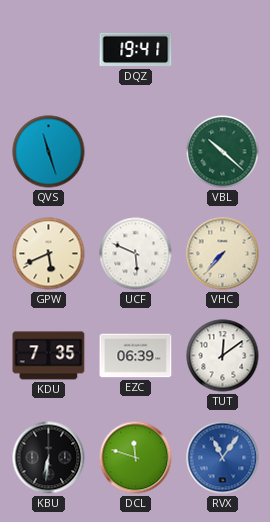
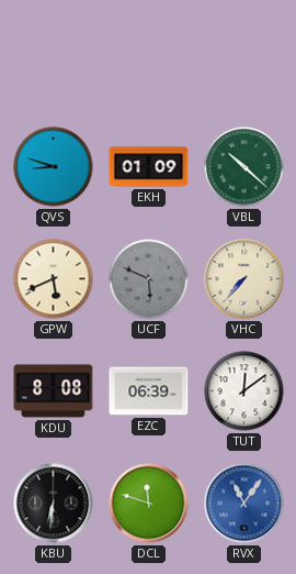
DQZ: 19:41 -> none
QVS: 11:27 -> 8:48
EKH: none -> 01:09
UCF dial: white -> grey
KDU: 7:35 -> 8:08
